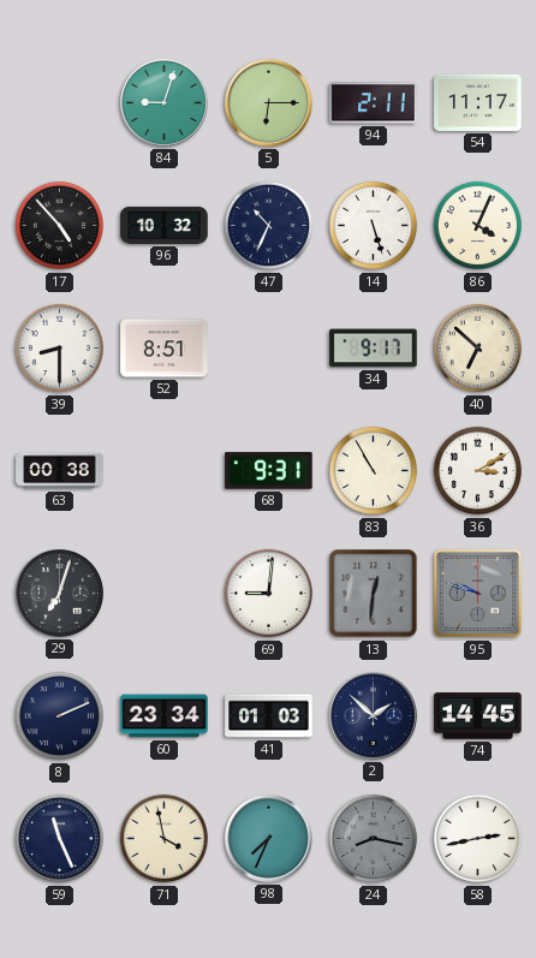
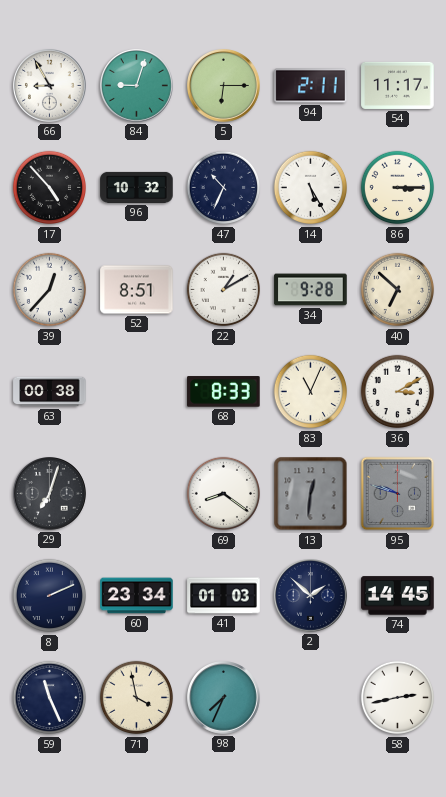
66: none -> 8:55
14: 5:27 -> 5:25
86: 4:04 -> 3:15
39: 8:30 -> 12:37
22: none -> 1:10
34: 9:17 -> 9:28
68: 9:31 -> 8:33
83: 10:55 -> 11:04
69: 9:01 -> 8:21
24: 8:17 -> none
